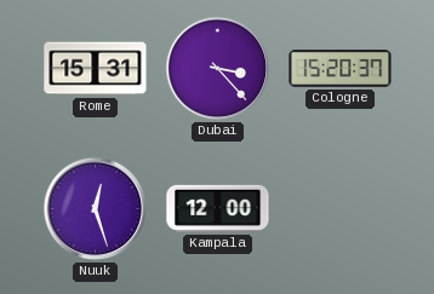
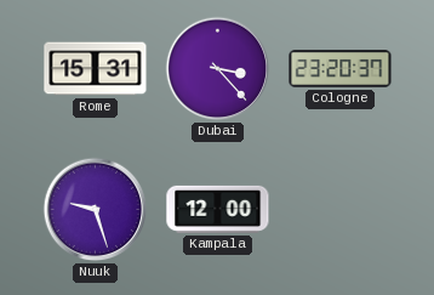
Cologne: 15:20 -> 23:20
Nuuk: 12:27 -> 9:27
